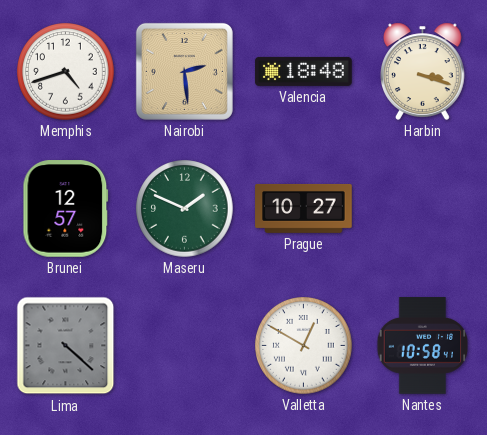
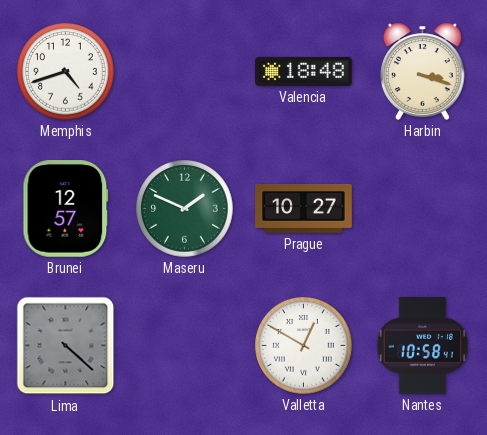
Nairobi: 2:29 -> none
